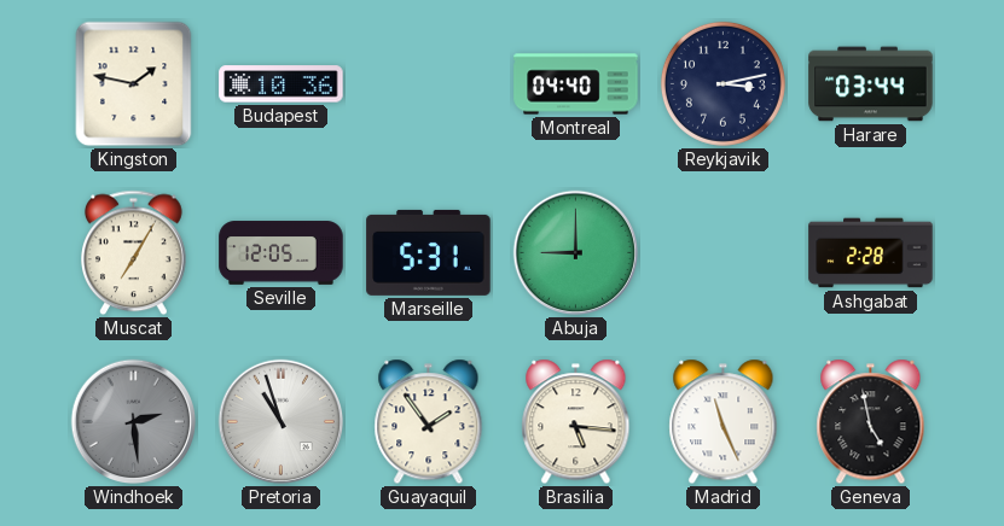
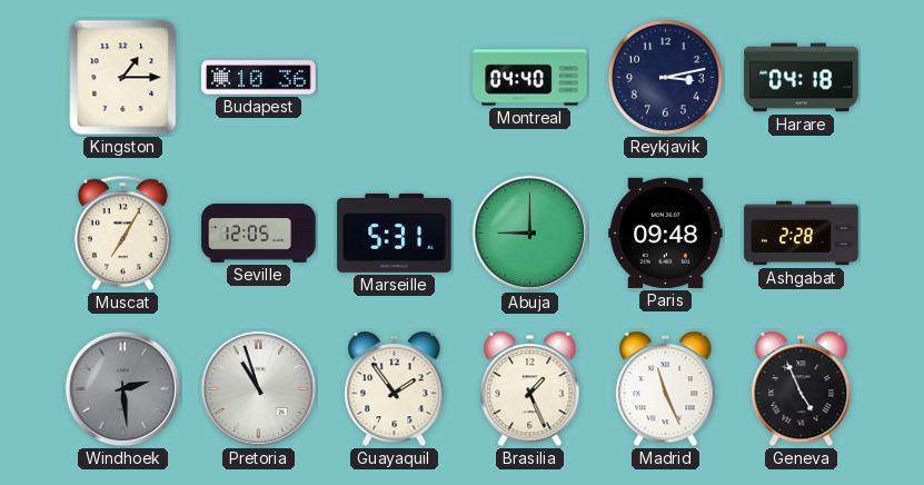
Kingston: 1:47 -> 1:15
Harare: 03:44 -> 04:18
Paris: none -> 09:48
Brasilia: 5:16 -> 1:26
Geneva: 4:58 -> 4:56
